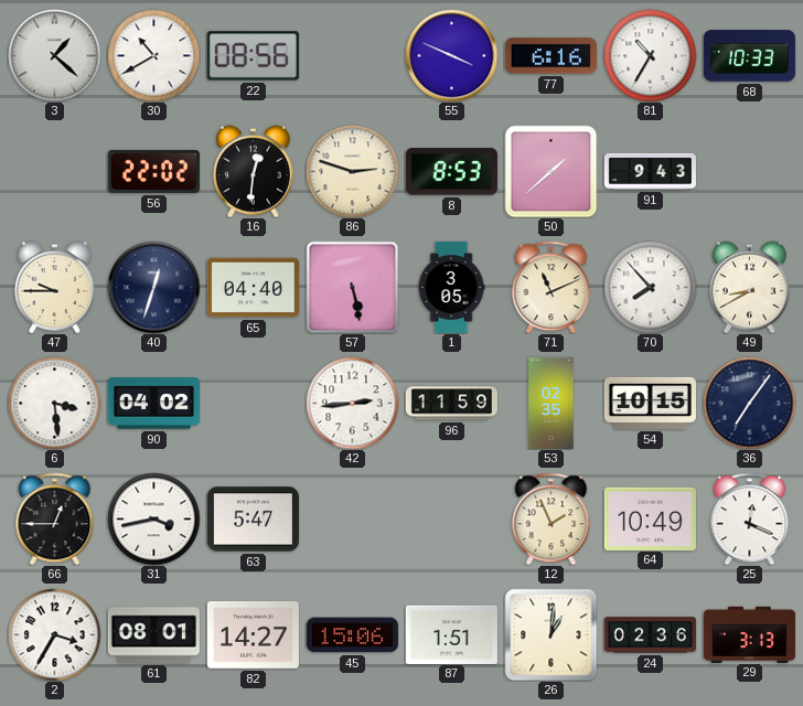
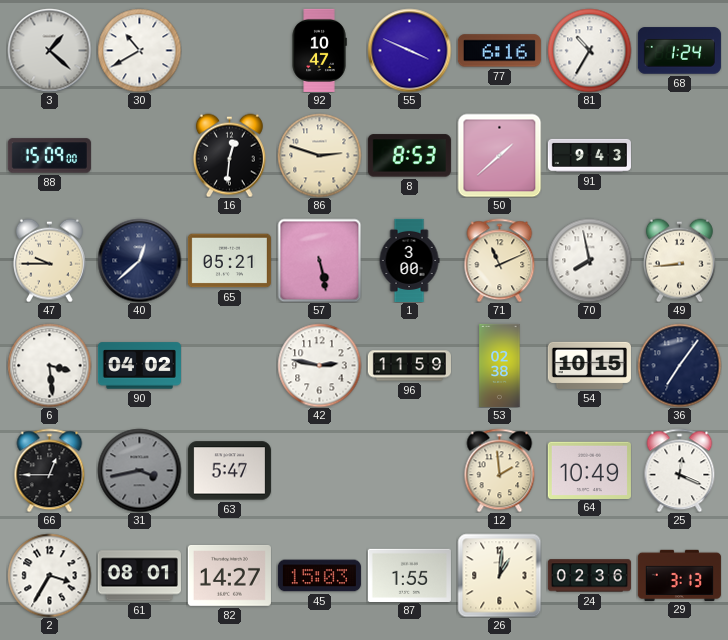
22: 08:56 -> none
92: none -> 10:47
68: 10:33 -> 1:24
88: none -> 15:09
56: 22:02 -> none
40: 12:33 -> 12:38
65: 04:40 -> 05:21
1: 3:05 -> 3:00
70: 7:53 -> 7:58
49: 8:40 -> 8:44
42: 2:44 -> 2:47
53: 02:35 -> 02:38
31 dial: white -> grey
12: 1:56 -> 1:59
45: 15:06 -> 15:03
87: 1:51 -> 1:55
